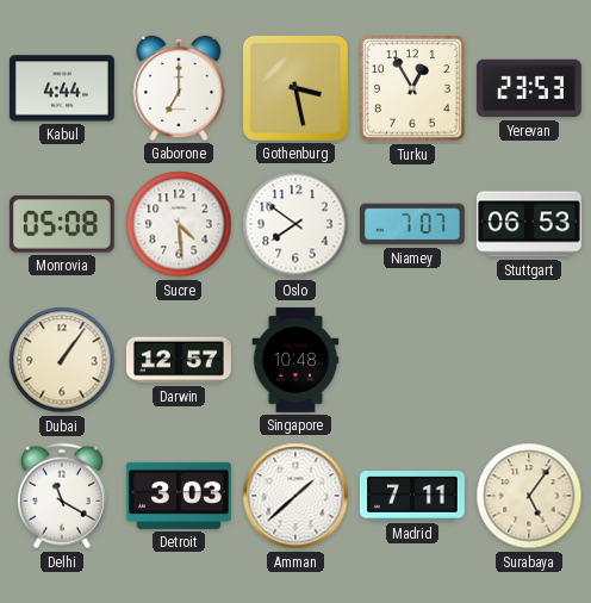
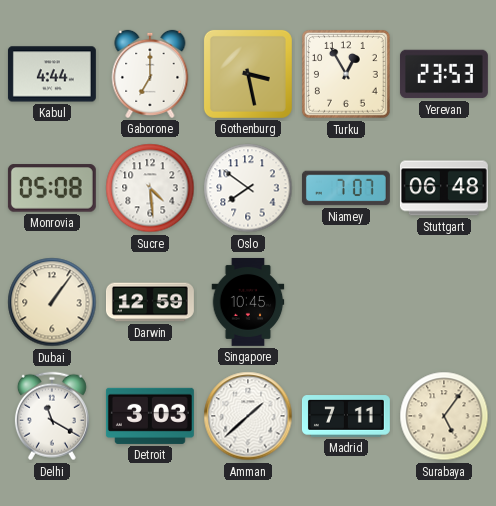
Stuttgart: 06:53 -> 06:48
Darwin: 12:57 -> 12:59
Singapore: 10:48 -> 10:45
